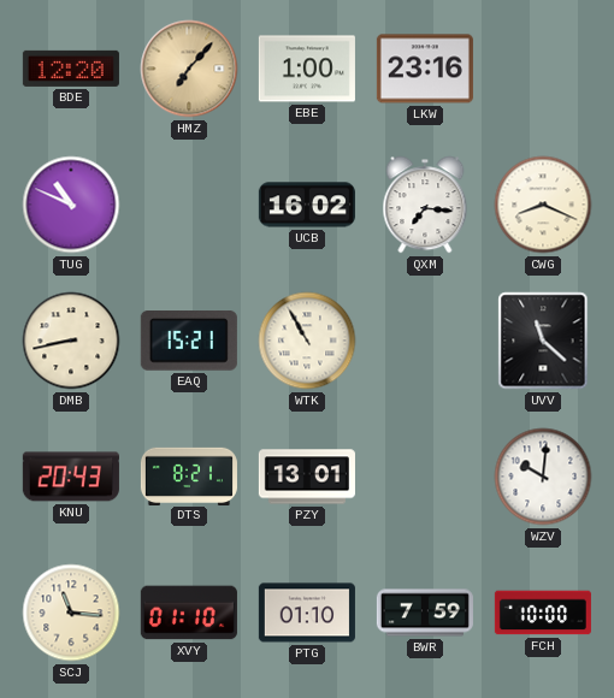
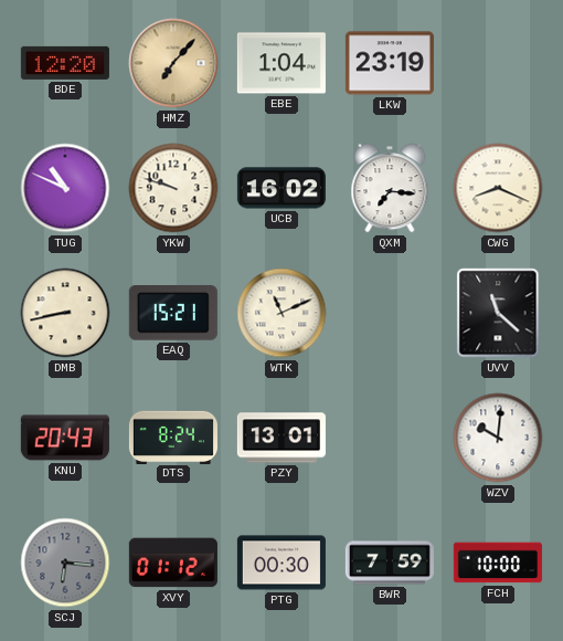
EBE: 1:00 -> 1:04
LKW: 23:16 -> 23:19
YKW: none -> 9:48
WTK: 10:55 -> 11:11
DTS: 8:21 -> 8:24
SCJ: 11:16 -> 6:16
SCJ dial: cream -> grey
XVY: 01:10 -> 01:12
PTG: 01:10 -> 00:30
